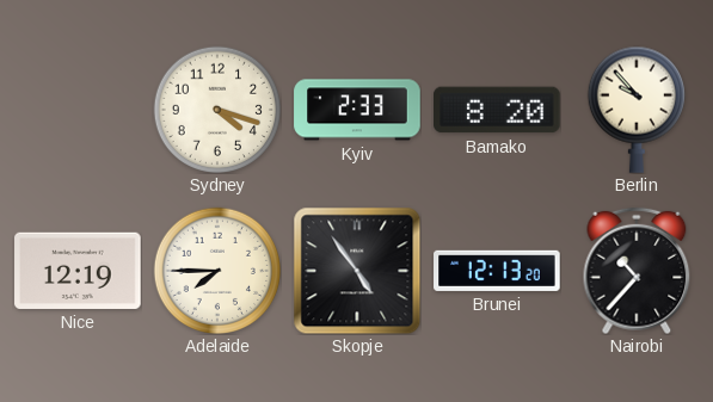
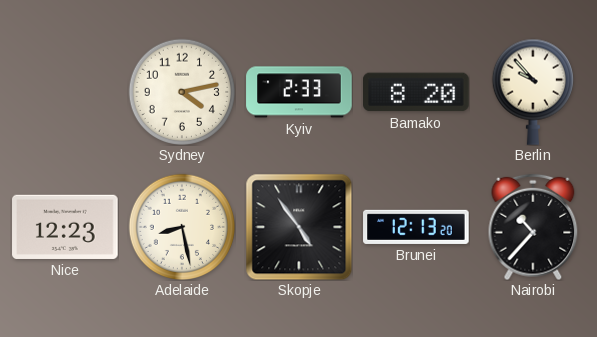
Sydney: 4:18 -> 4:13
Nice: 12:19 -> 12:23
Adelaide: 7:45 -> 8:28
